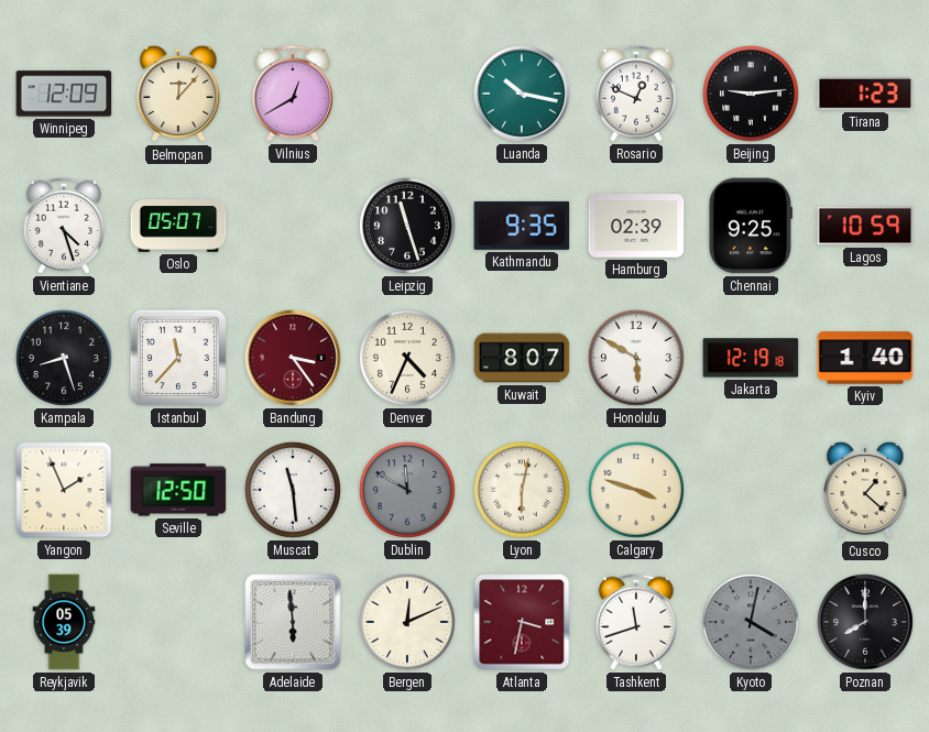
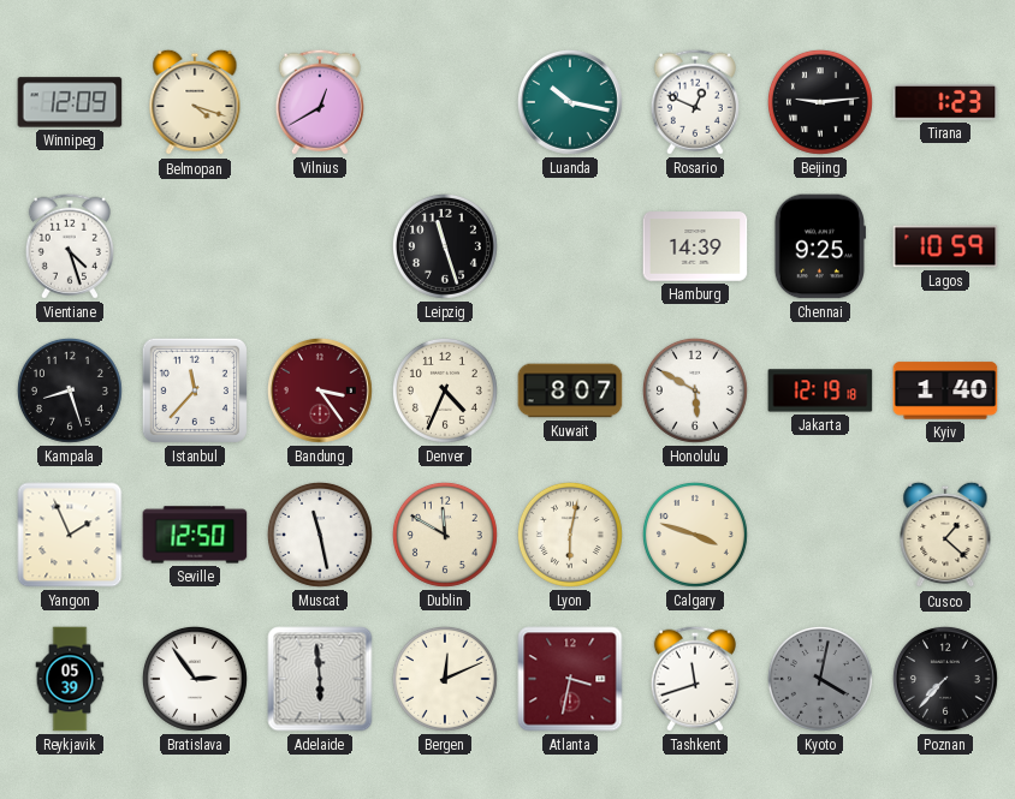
Belmopan: 12:07 -> 4:18
Oslo: 05:07 -> none
Kathmandu: 9:35 -> none
Hamburg: 02:39 -> 14:39
Muscat: 11:29 -> 11:28
Dublin dial: grey -> cream
Bratislava: none -> 2:54
Poznan: 8:00 -> 7:37
